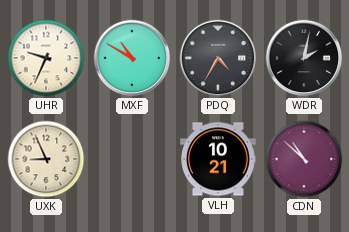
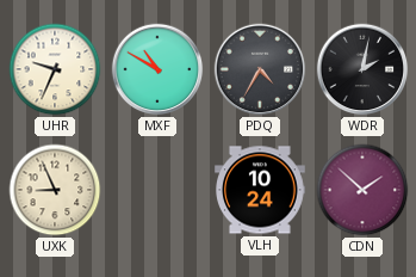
VLH: 10:21 -> 10:24
CDN: 10:52 -> 1:52
